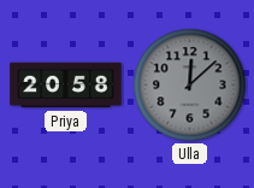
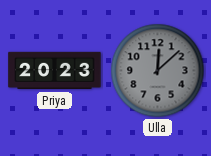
Priya: 20:58 -> 20:23
